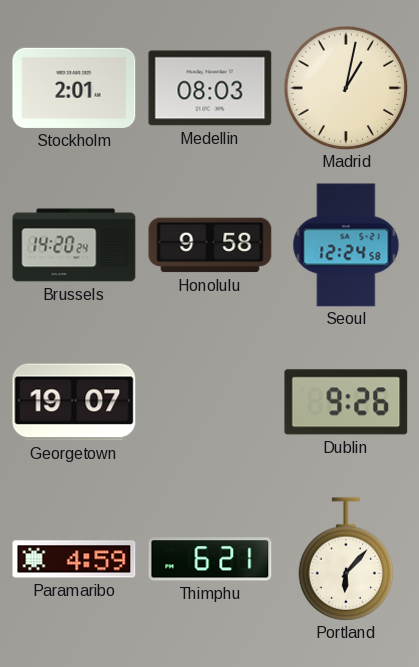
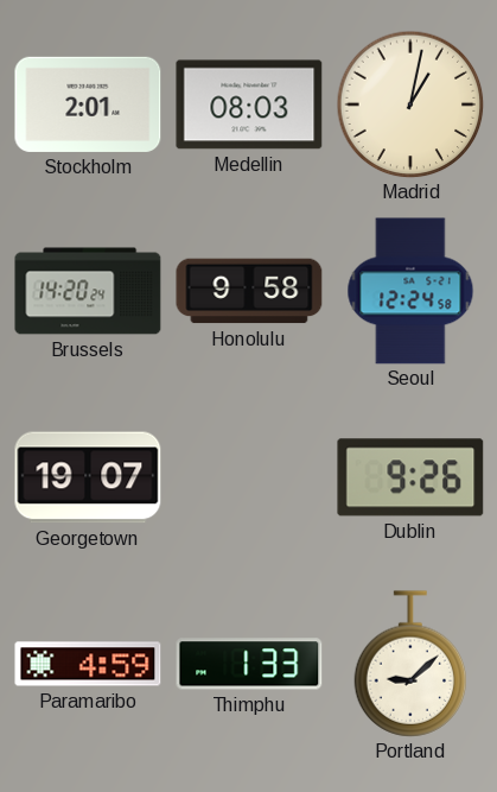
Thimphu: 6:21 -> 1:33
Portland: 6:07 -> 9:08
